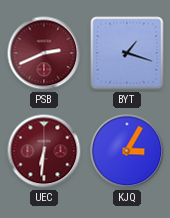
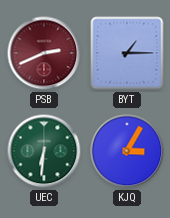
BYT: 1:18 -> 1:15
UEC dial: burgundy -> green
